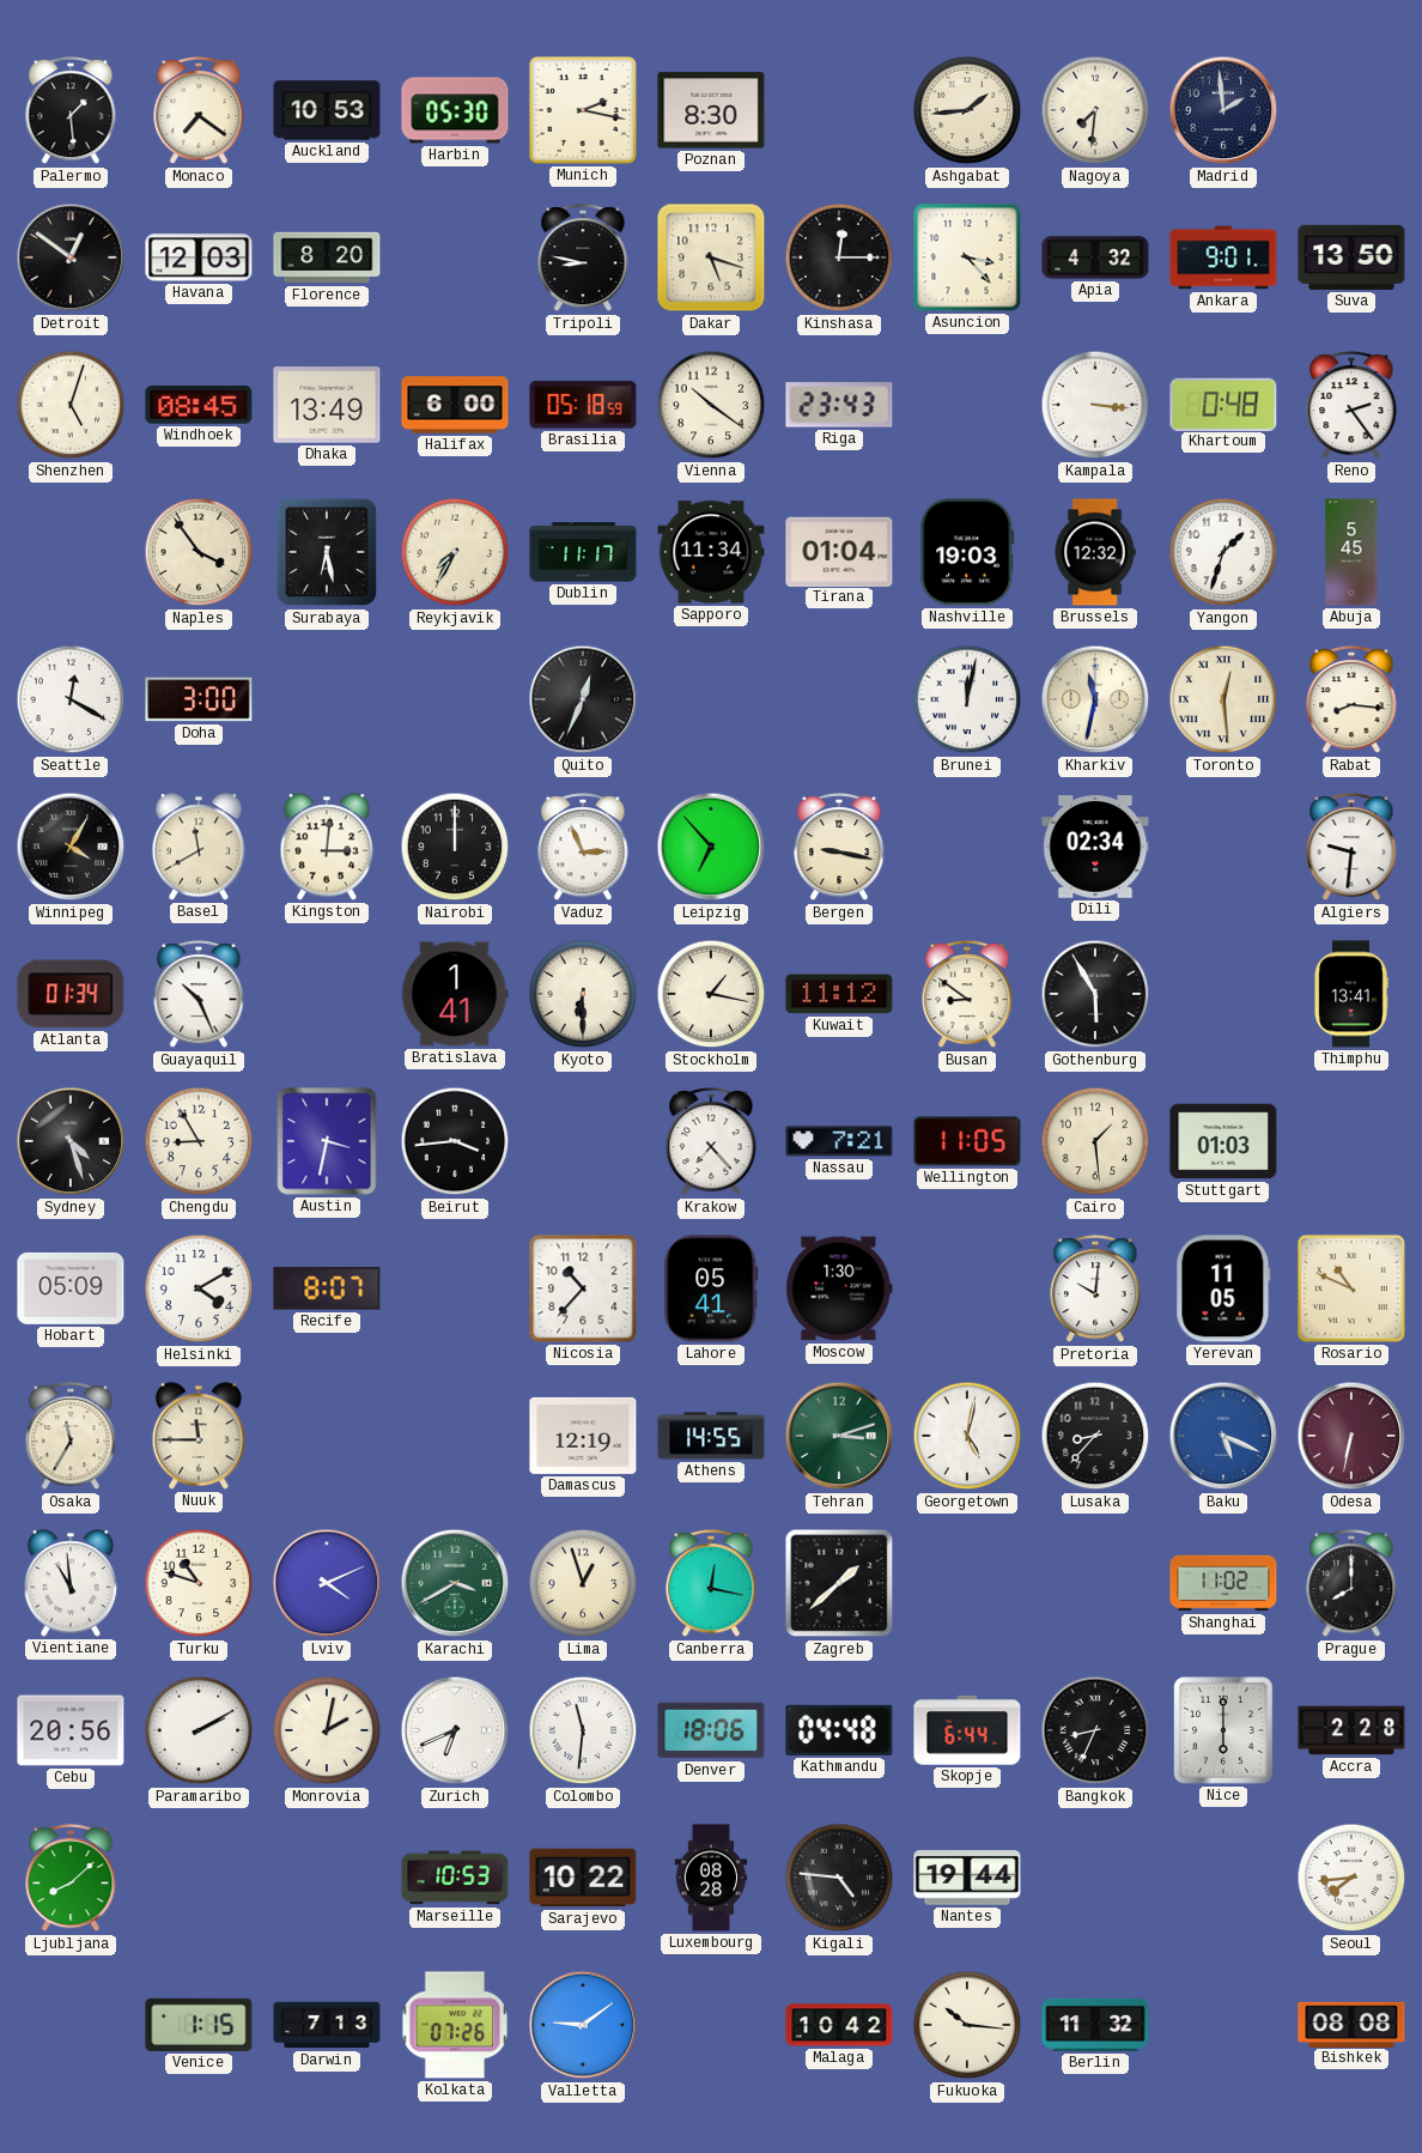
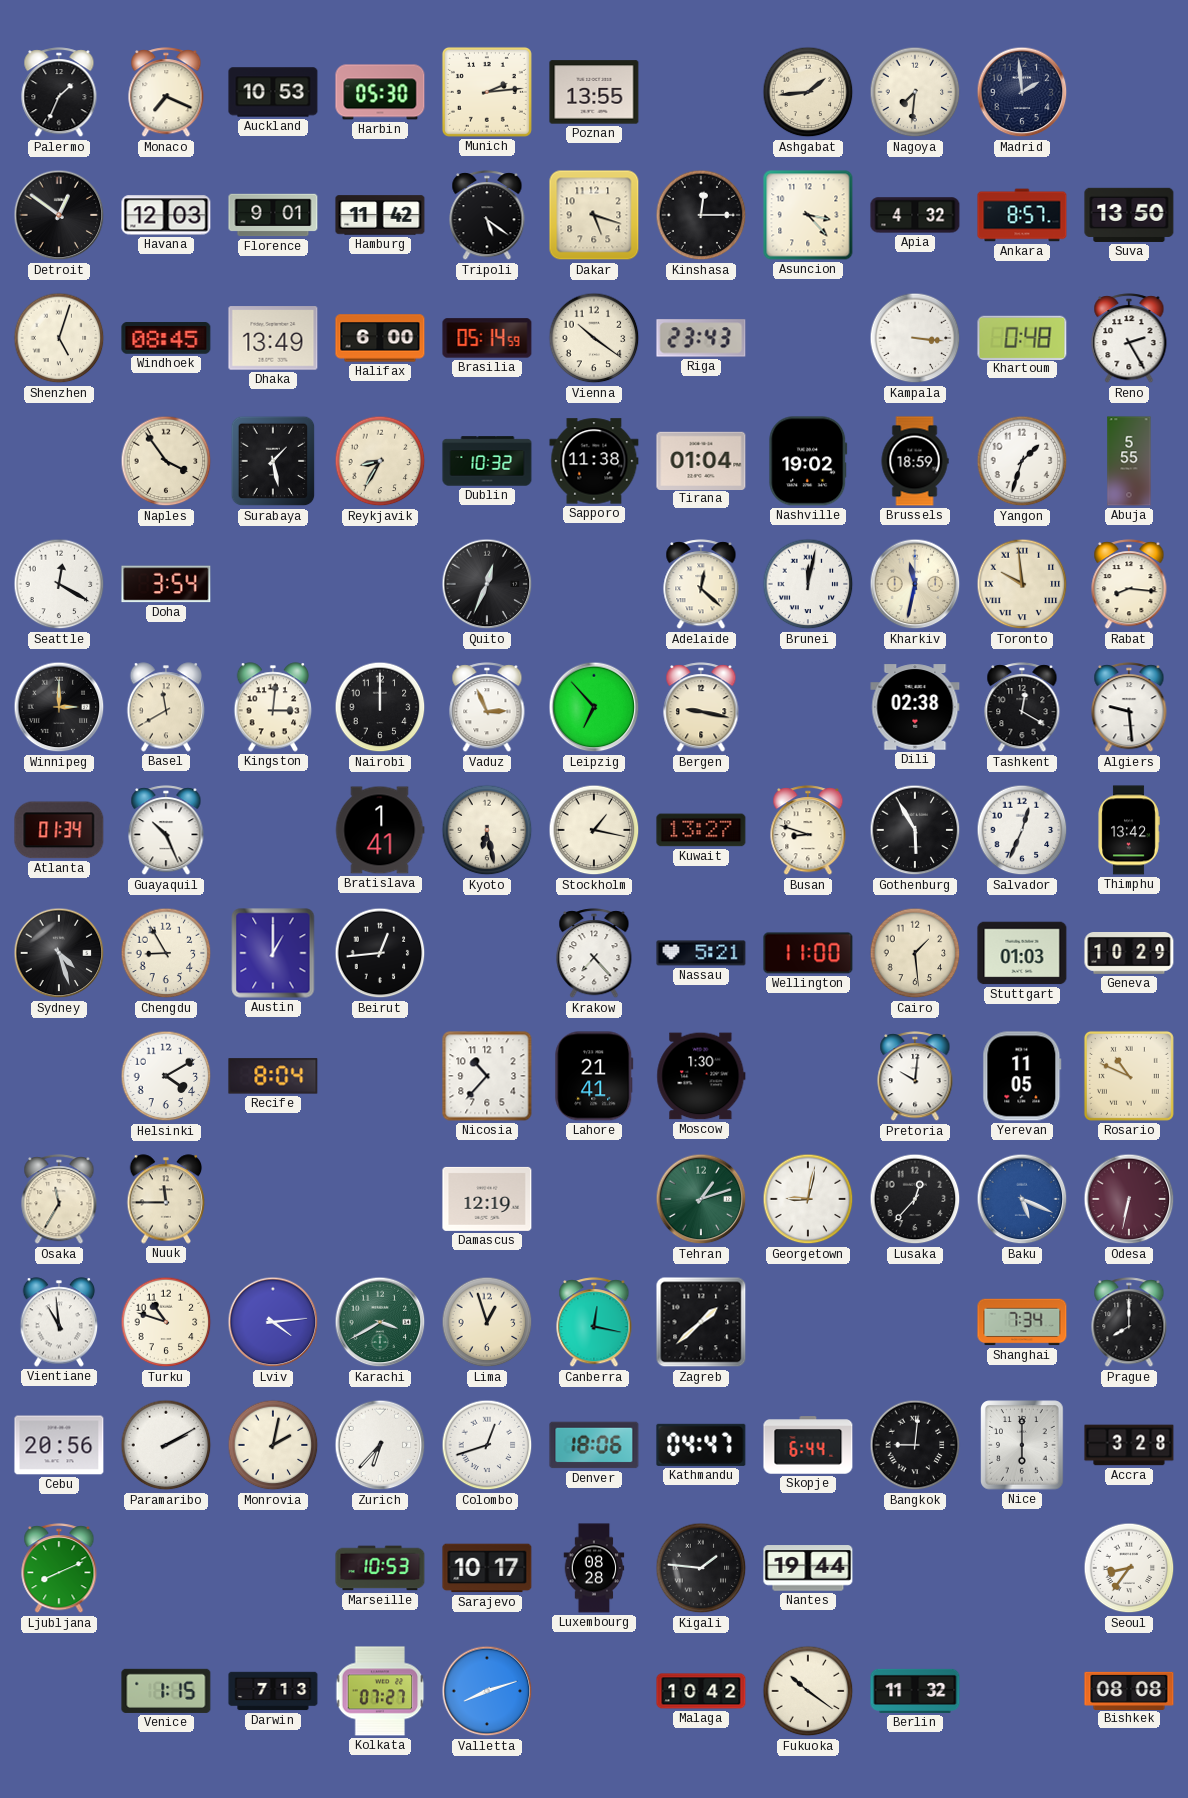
Palermo: 1:29 -> 1:34
Monaco: 7:21 -> 7:19
Munich: 2:17 -> 2:14
Poznan: 8:30 -> 13:55
Florence: 8:20 -> 9:01
Hamburg: none -> 11:42
Tripoli: 8:47 -> 5:21
Ankara: 9:01 -> 8:57
Brasilia: 05:18 -> 05:14
Reno: 2:24 -> 2:25
Surabaya: 6:28 -> 1:28
Reykjavik: 7:35 -> 8:35
Dublin: 11:17 -> 10:32
Sapporo: 11:34 -> 11:38
Nashville: 19:03 -> 19:02
Brussels: 12:32 -> 18:59
Abuja: 5:45 -> 5:55
Doha: 3:00 -> 3:54
Adelaide: none -> 12:22
Toronto: 12:29 -> 9:59
Winnipeg: 4:05 -> 3:00
Dili: 02:34 -> 02:38
Tashkent: none -> 12:20
Algiers: 9:31 -> 9:29
Kyoto: 6:30 -> 6:28
Kuwait: 11:12 -> 13:27
Busan: 8:51 -> 8:48
Salvador: none -> 12:34
Thimphu: 13:41 -> 13:42
Austin: 3:32 -> 1:00
Beirut: 3:44 -> 12:44
Nassau: 7:21 -> 5:21
Wellington: 11:05 -> 11:00
Geneva: none -> 10:29
Hobart: 05:09 -> none
Recife: 8:07 -> 8:04
Lahore: 05:41 -> 21:41
Athens: 14:55 -> none
Tehran: 3:12 -> 1:12
Georgetown: 5:02 -> 9:02
Lusaka: 8:37 -> 12:37
Lviv: 4:11 -> 4:14
Shanghai: 11:02 -> 7:34
Zurich: 6:41 -> 6:37
Colombo: 11:31 -> 12:42
Kathmandu: 04:48 -> 04:47
Bangkok: 8:34 -> 9:01
Accra: 2:28 -> 3:28
Ljubljana: 8:08 -> 8:11
Sarajevo: 10:22 -> 10:17
Kigali: 4:46 -> 1:46
Seoul: 7:44 -> 8:36
Kolkata: 07:26 -> 07:27
Valletta: 9:09 -> 8:12
Fukuoka: 10:16 -> 10:21
